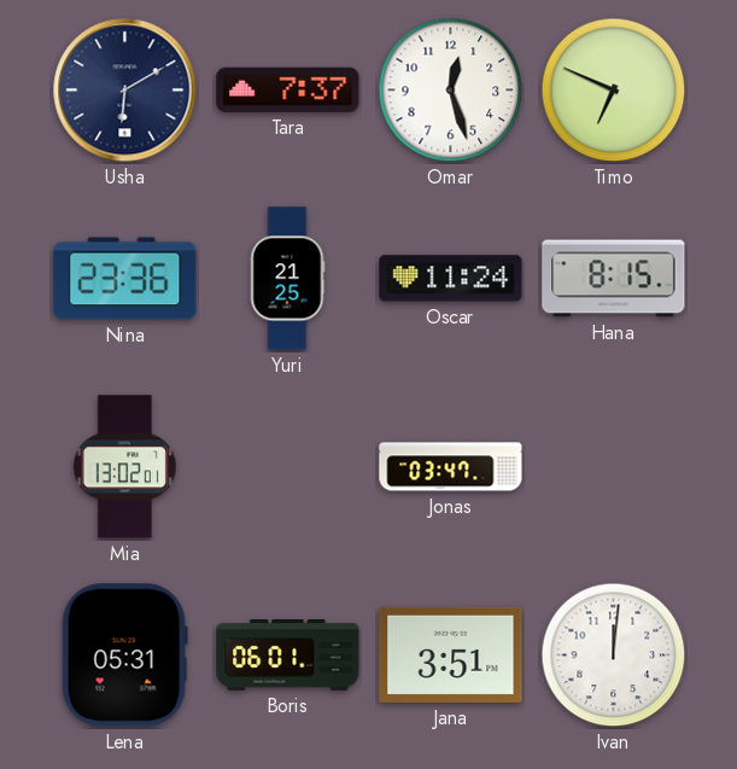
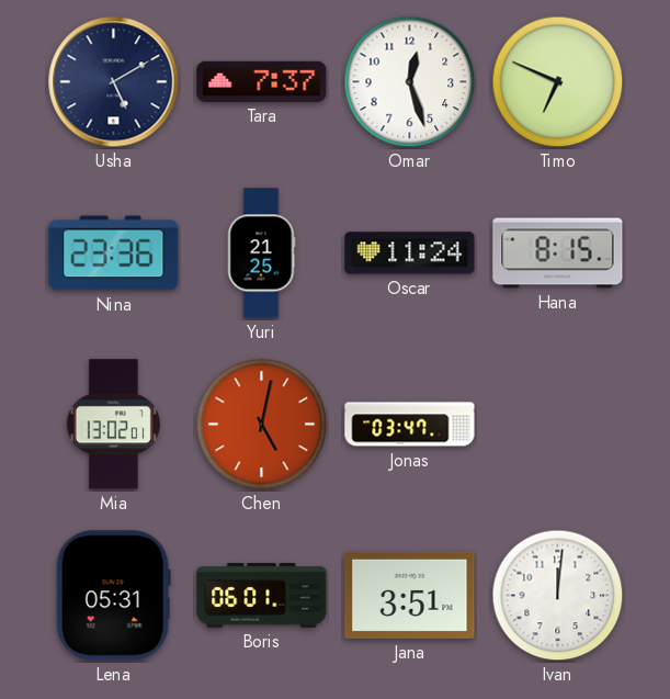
Usha: 6:10 -> 5:10
Chen: none -> 5:02
